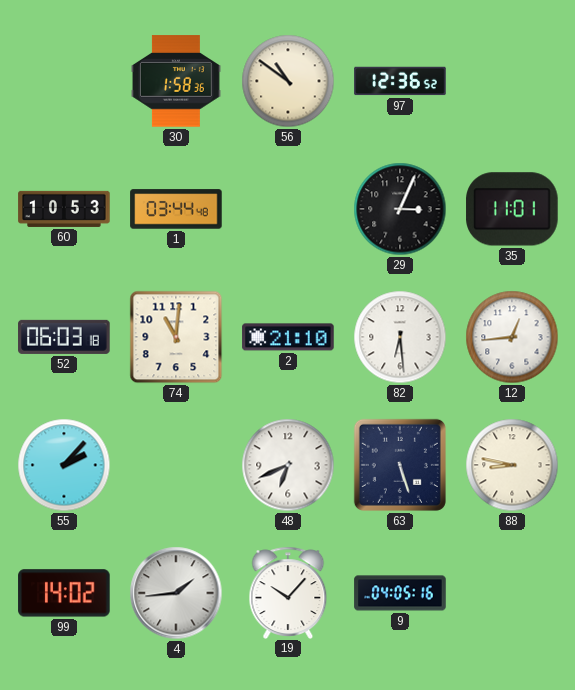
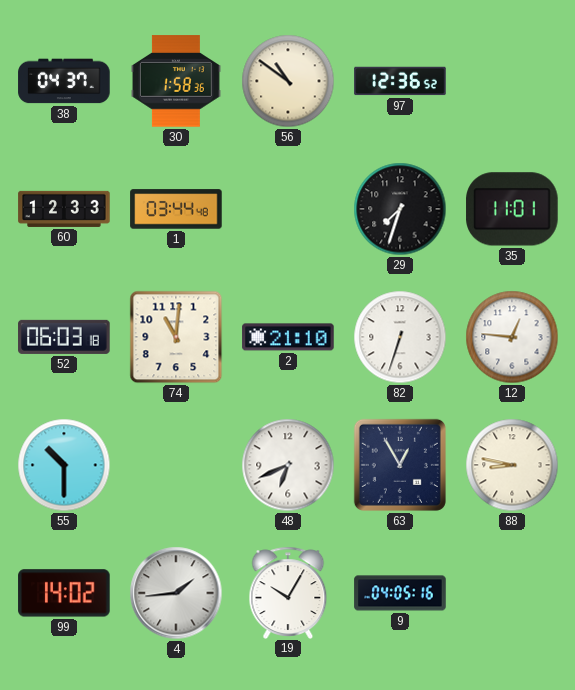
38: none -> 04:37
60: 10:53 -> 12:33
29: 3:04 -> 7:33
82: 6:29 -> 6:33
12: 12:44 -> 12:46
55: 2:07 -> 10:30
63: 5:27 -> 12:55
19: 10:07 -> 10:05
